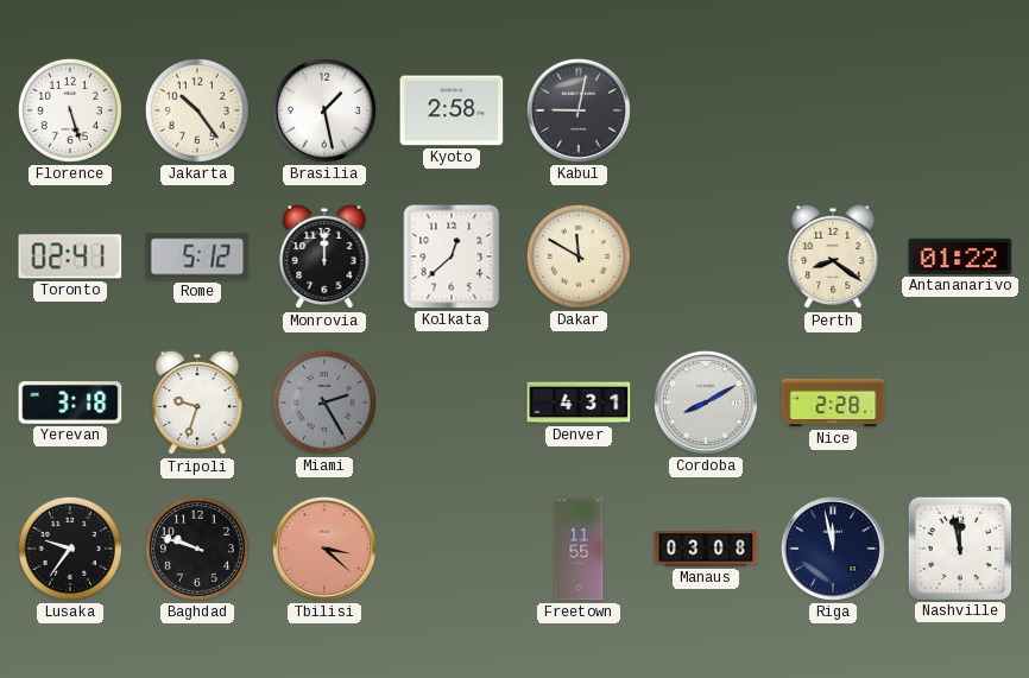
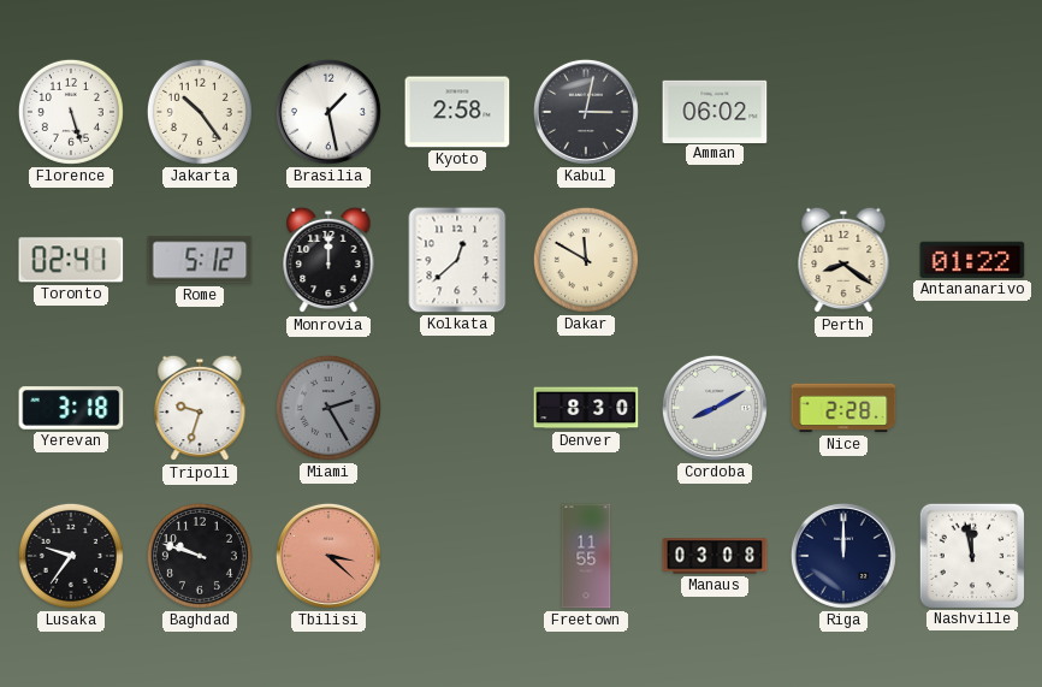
Kabul: 9:02 -> 3:02
Amman: none -> 06:02
Denver: 4:31 -> 8:30
Riga: 11:58 -> 12:00
